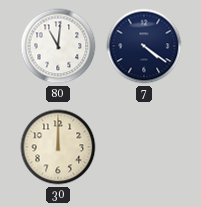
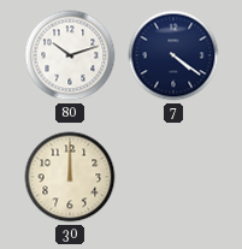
80: 11:01 -> 10:12
